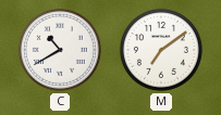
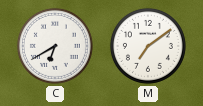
C: 10:40 -> 6:40
